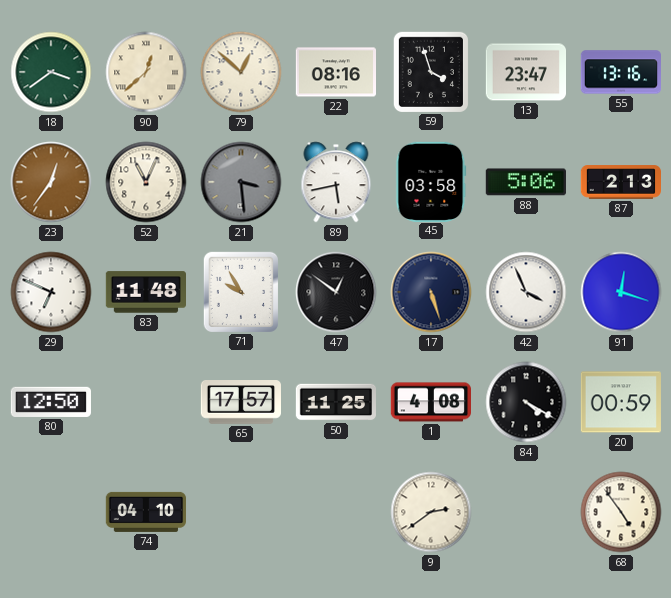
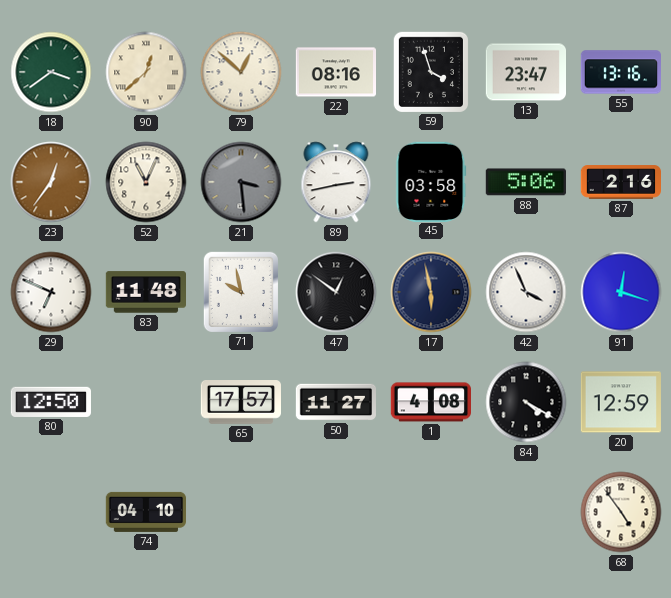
89: 5:43 -> 2:43
87: 2:13 -> 2:16
71: 9:55 -> 9:58
17: 5:27 -> 5:58
50: 11:25 -> 11:27
20: 00:59 -> 12:59
9: 2:39 -> none
